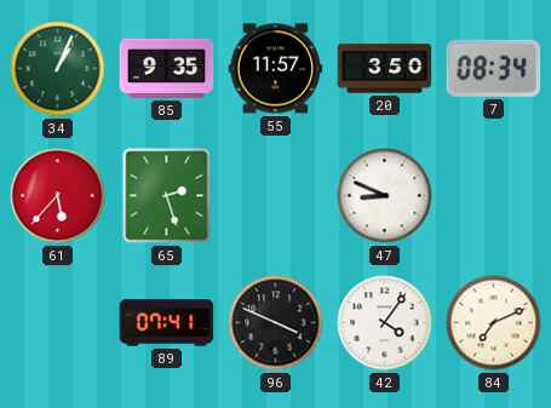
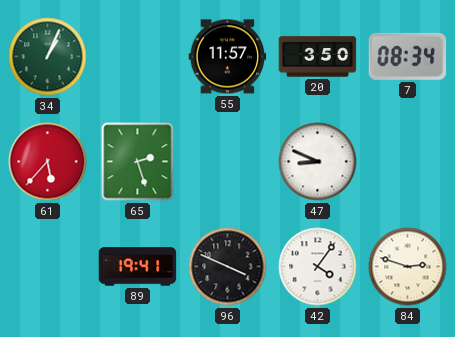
85: 9:35 -> none
89: 07:41 -> 19:41
84: 7:11 -> 2:48
